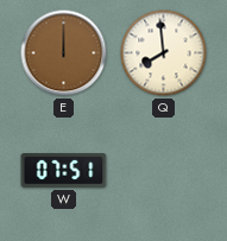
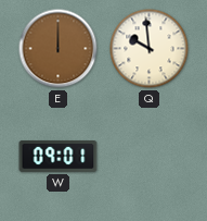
Q: 7:59 -> 9:59
W: 07:51 -> 09:01
